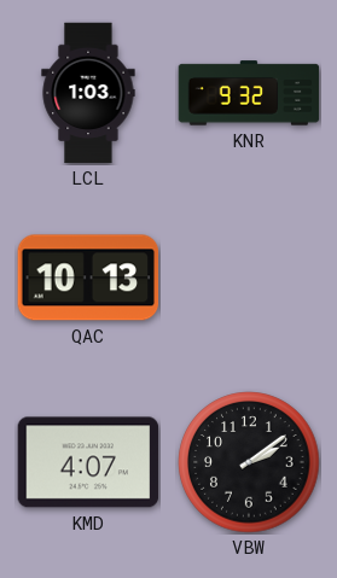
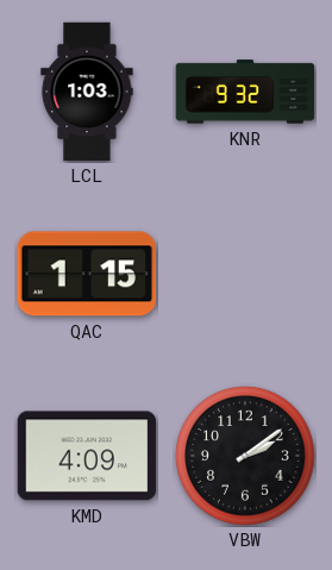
QAC: 10:13 -> 1:15
KMD: 4:07 -> 4:09
